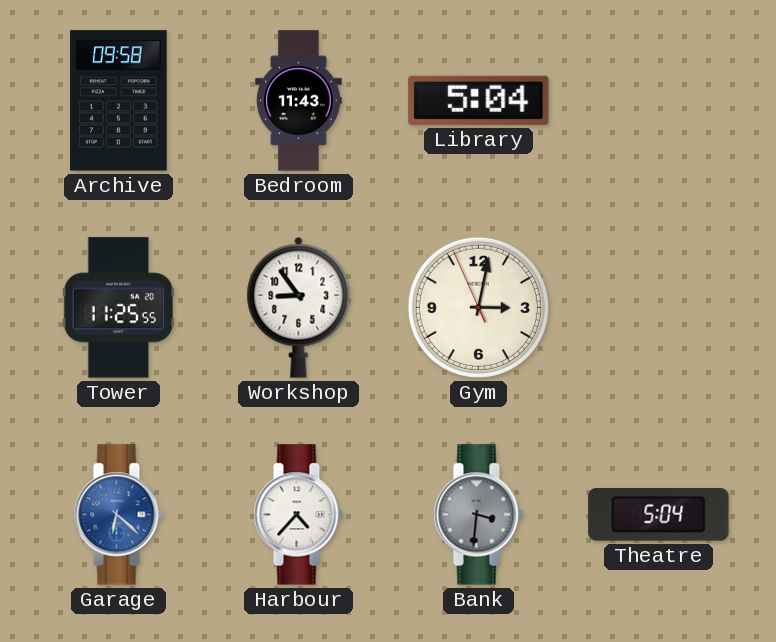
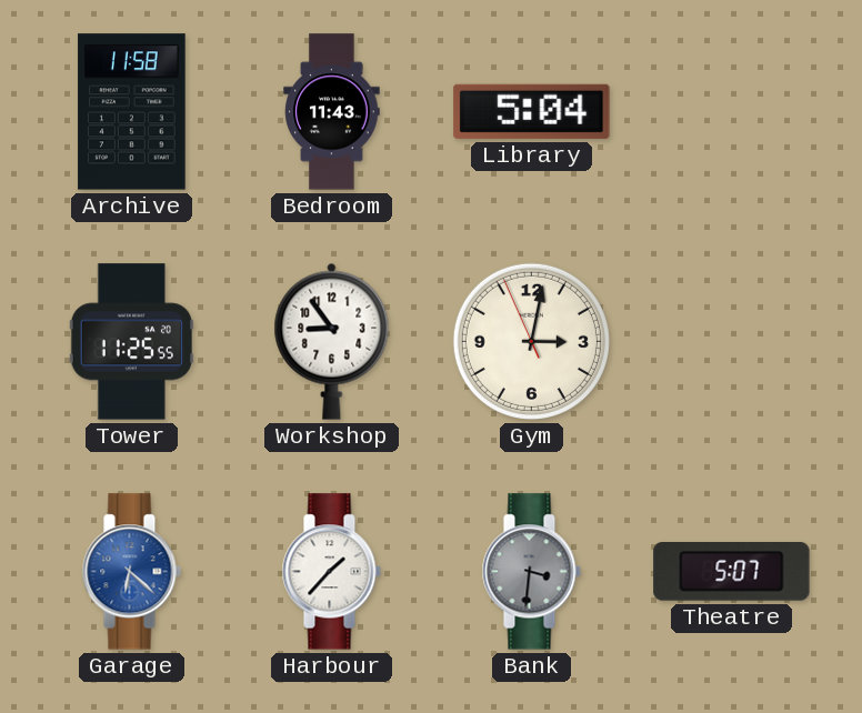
Archive: 09:58 -> 11:58
Harbour: 4:37 -> 1:37
Theatre: 5:04 -> 5:07
